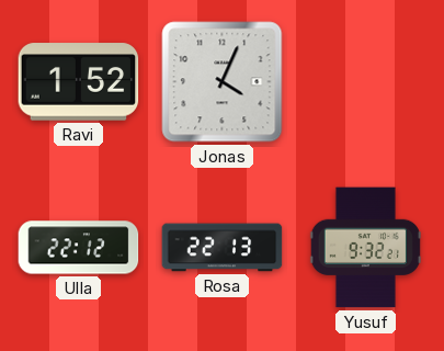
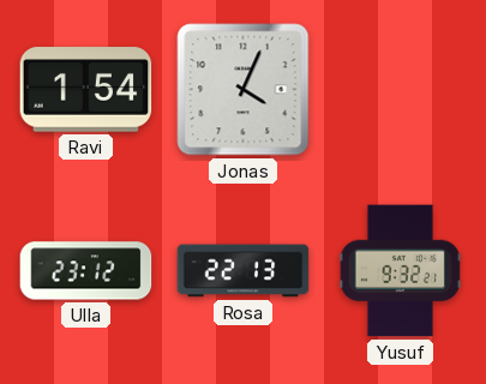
Ravi: 1:52 -> 1:54
Ulla: 22:12 -> 23:12
